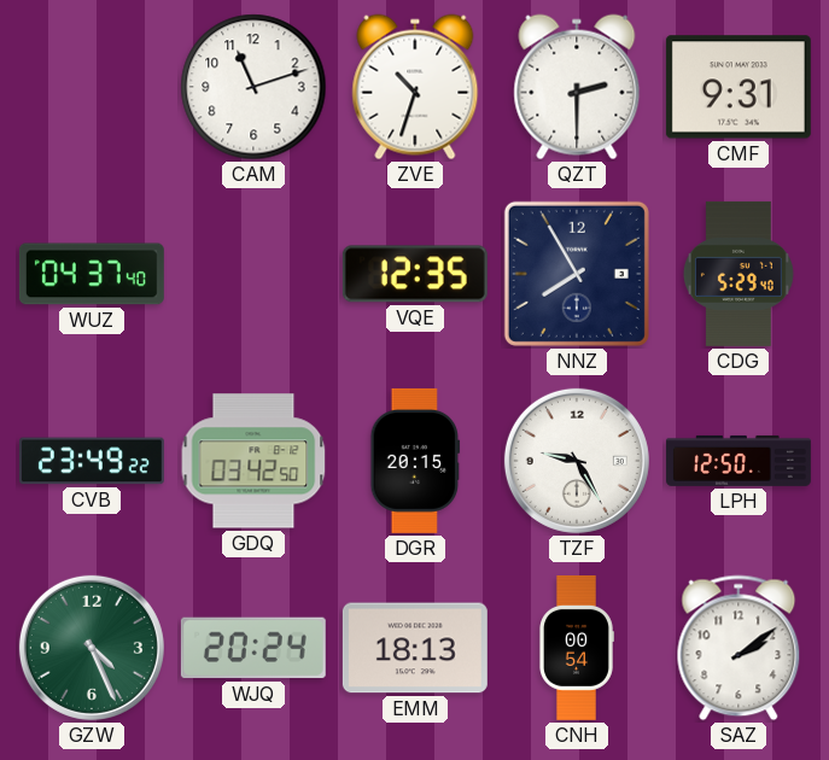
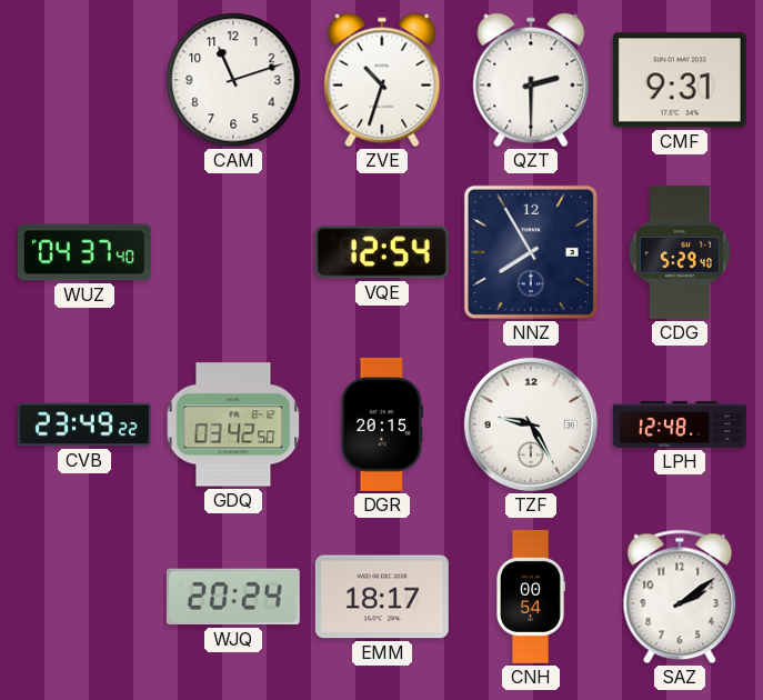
VQE: 12:35 -> 12:54
LPH: 12:50 -> 12:48
GZW: 4:26 -> none
EMM: 18:13 -> 18:17
